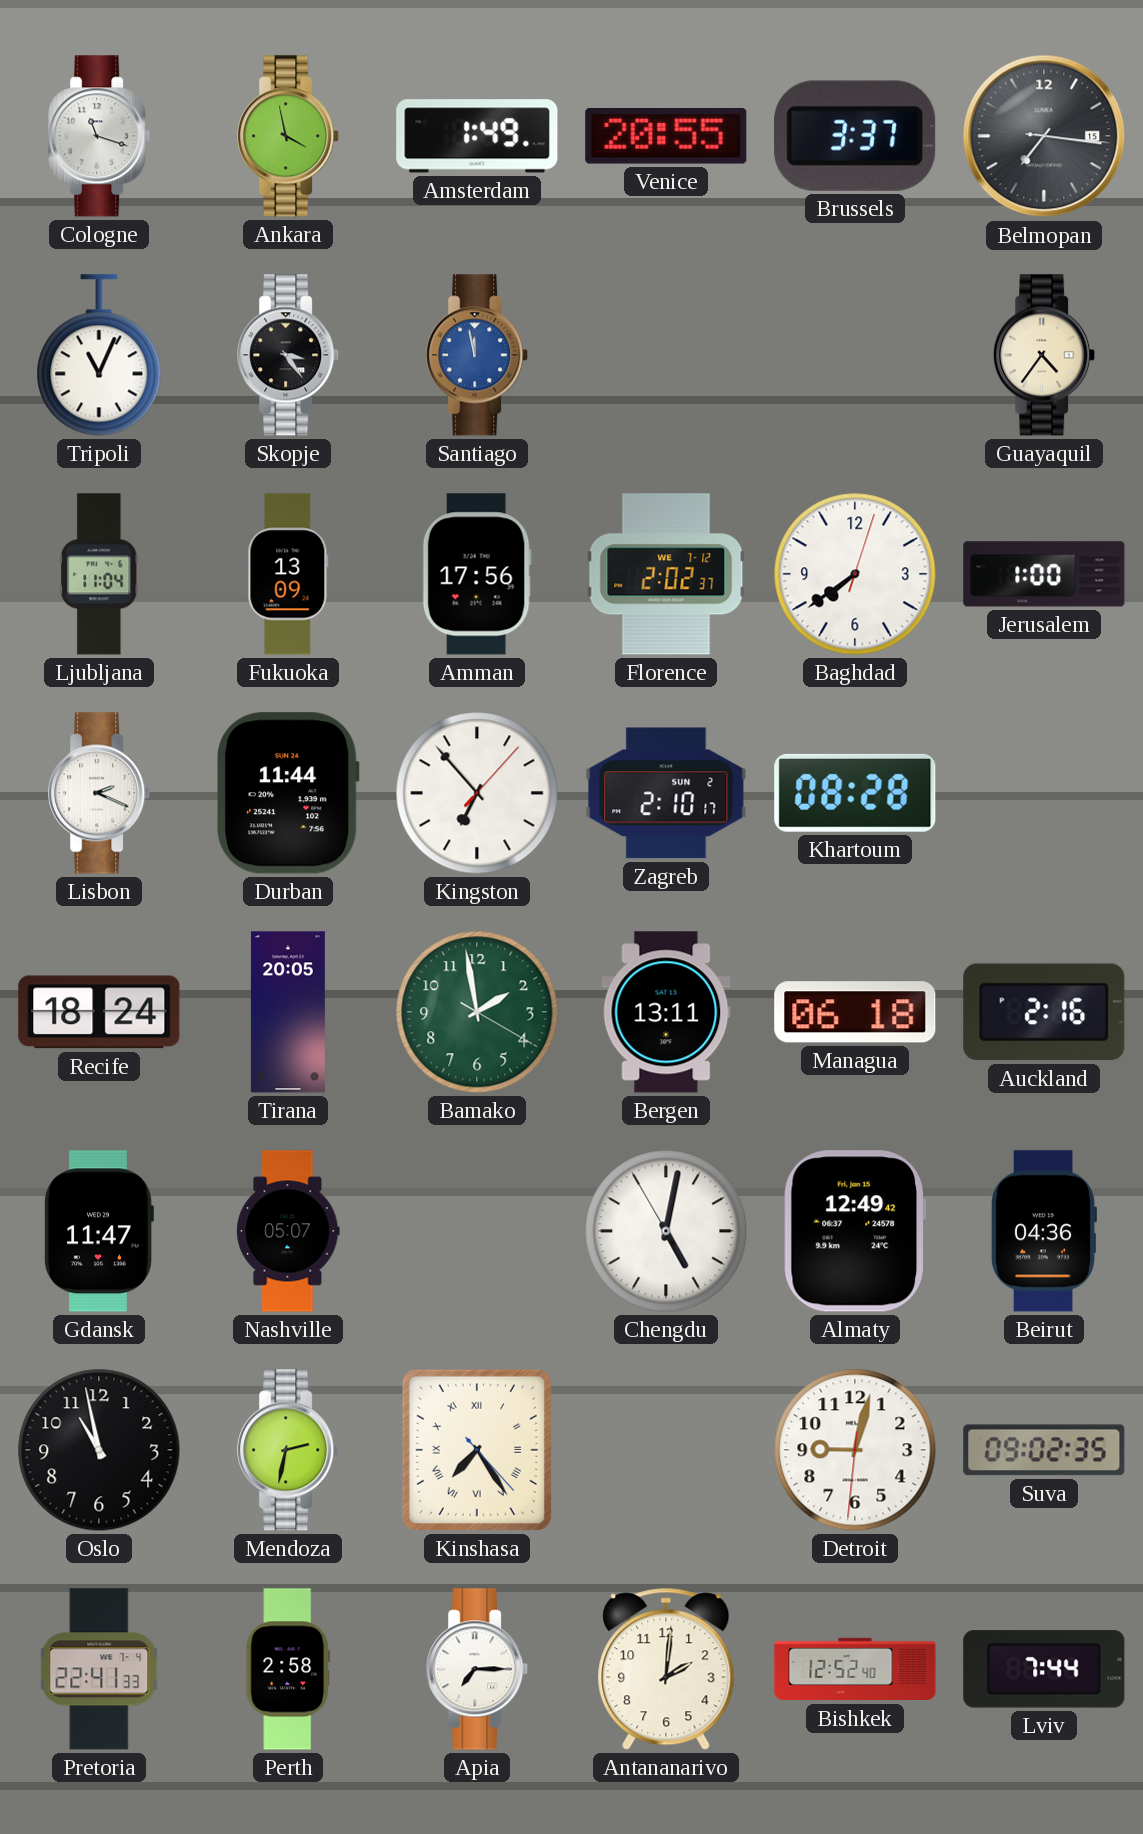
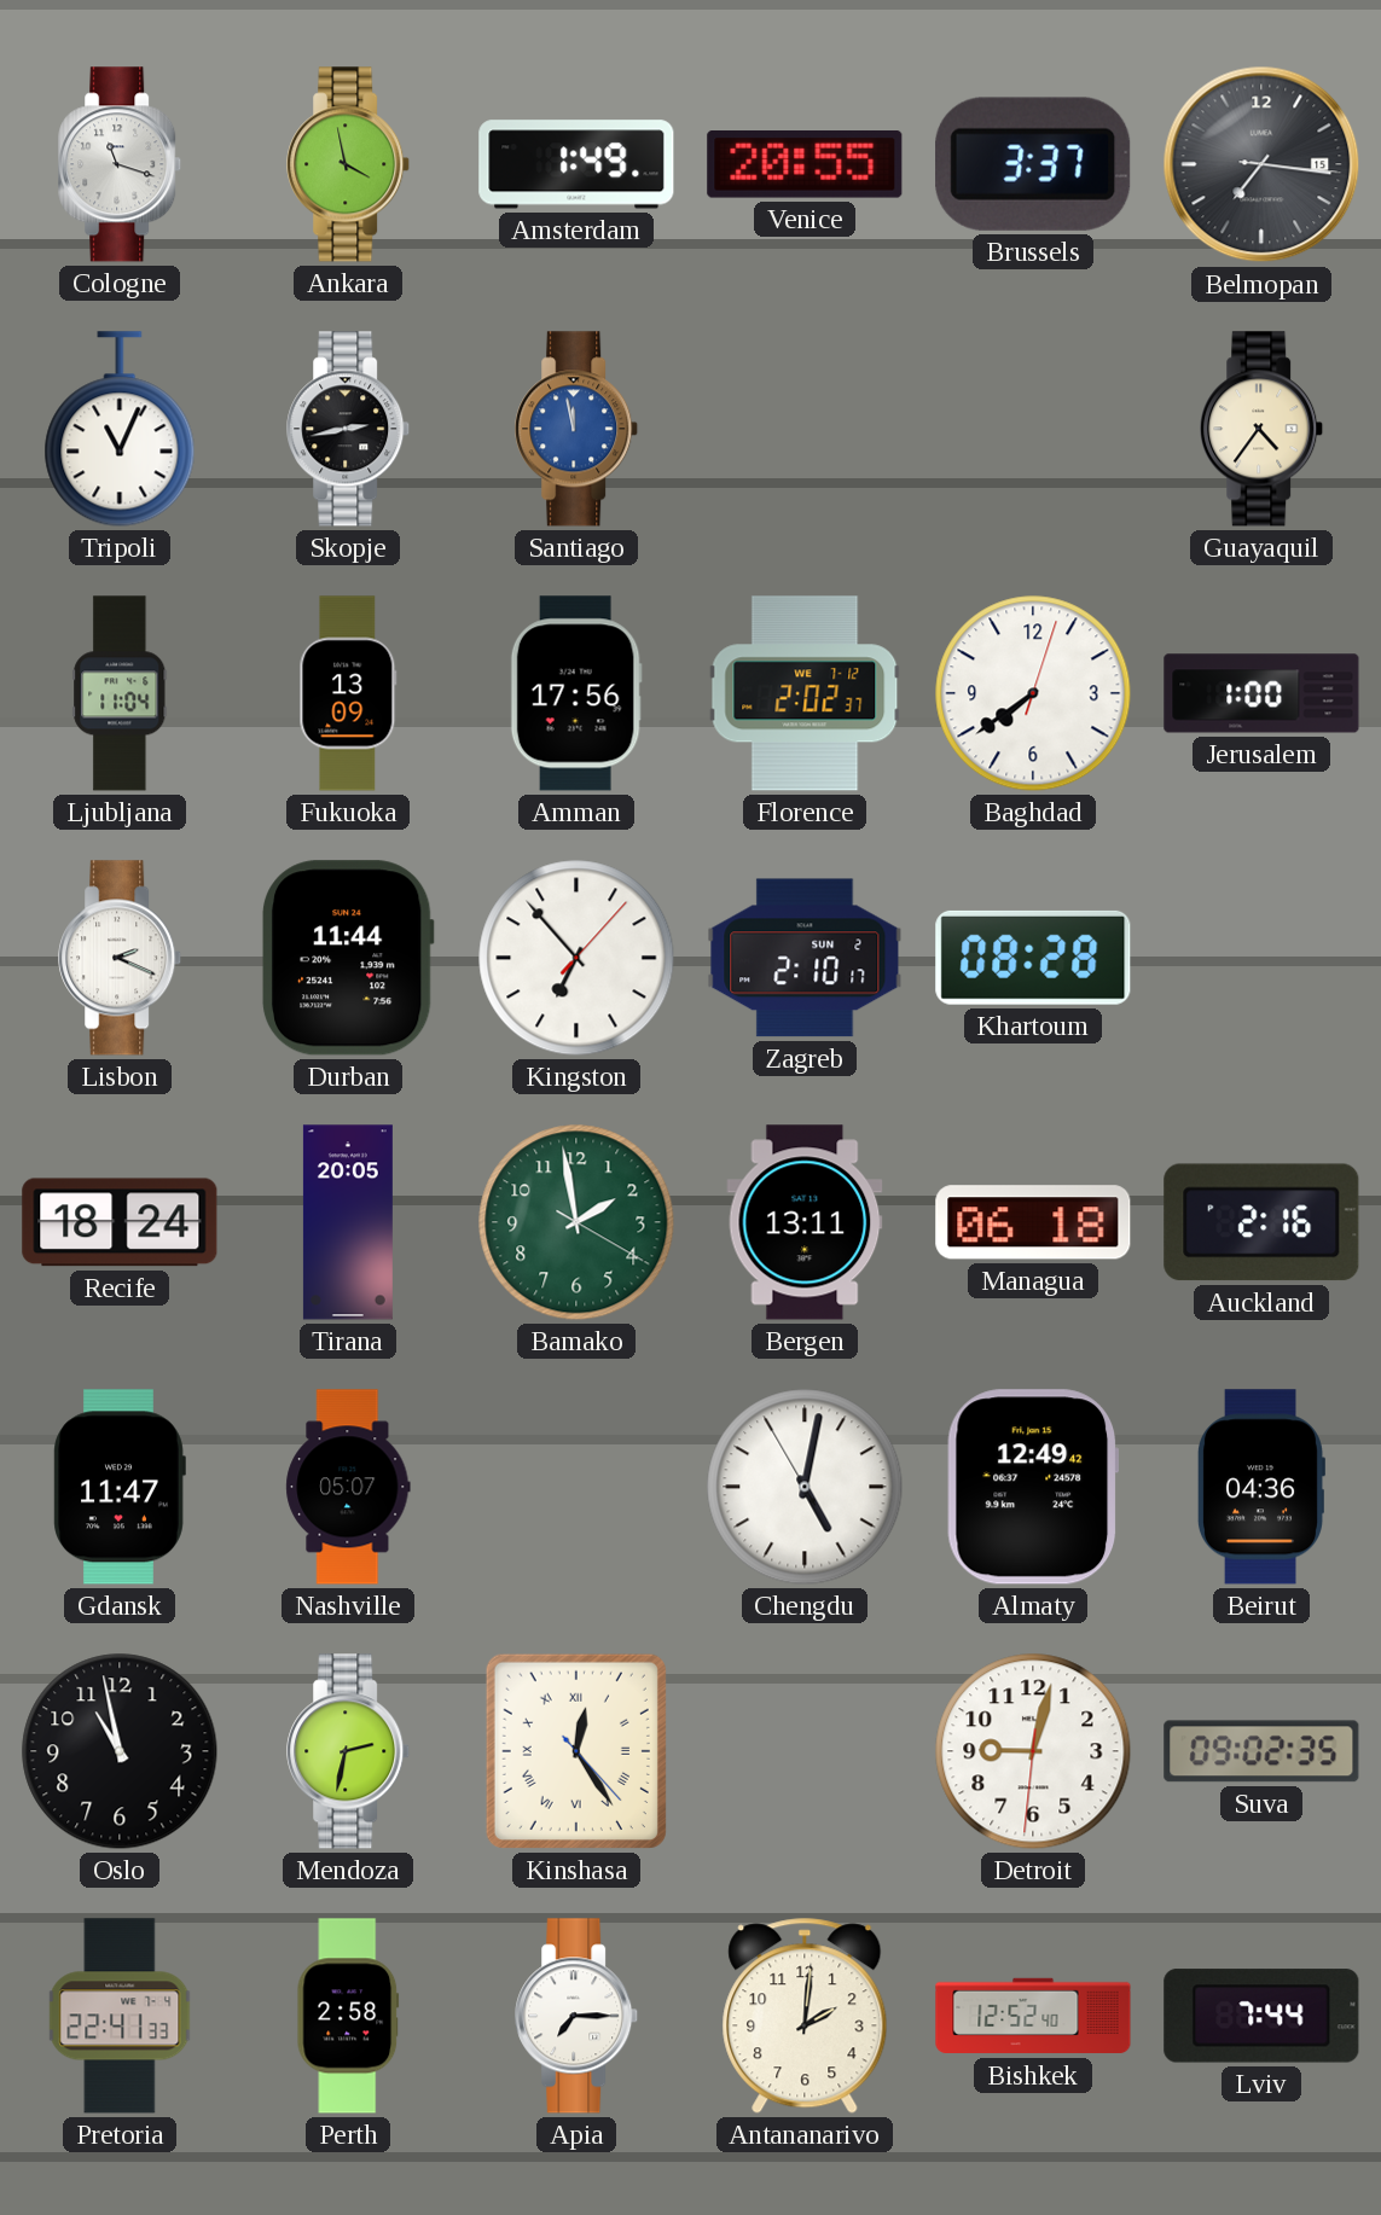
Skopje: 3:24 -> 2:43
Kinshasa: 7:24 -> 12:24
